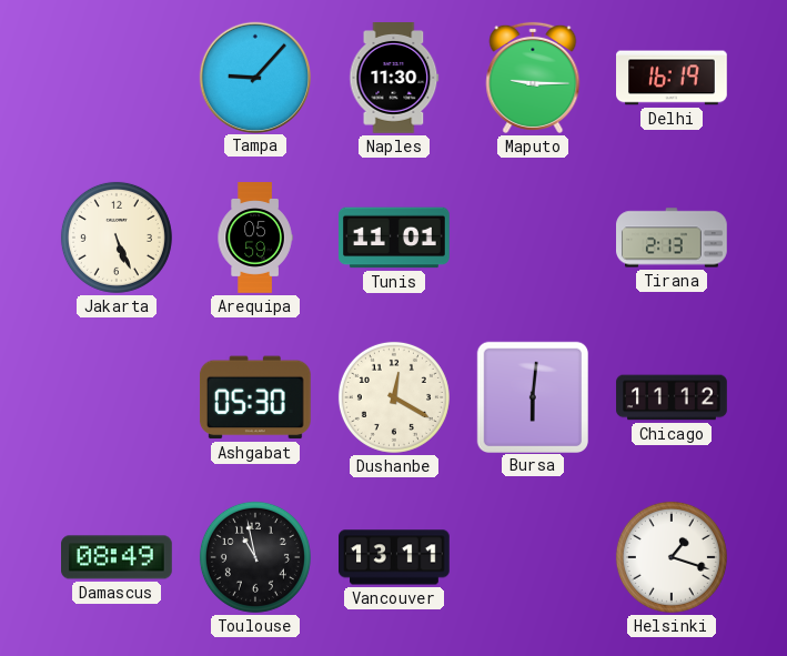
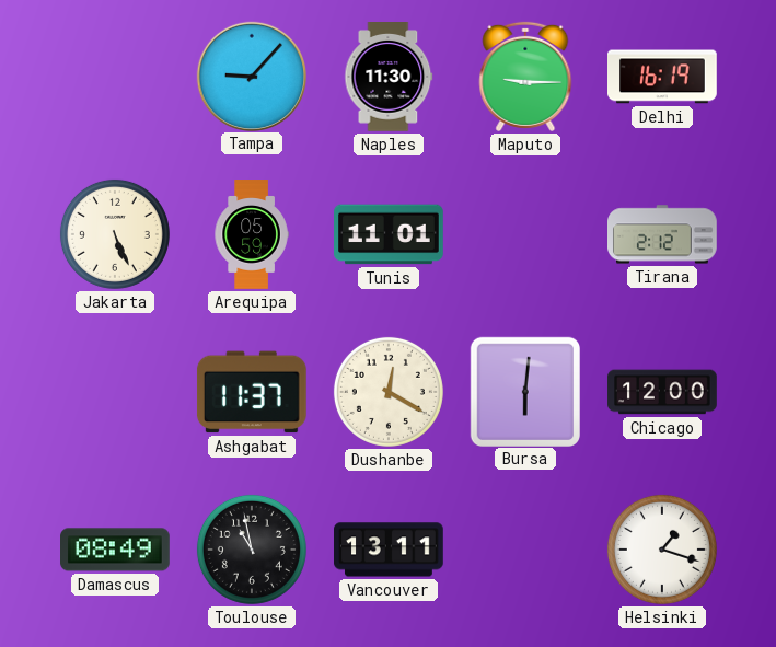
Tirana: 2:13 -> 2:12
Ashgabat: 05:30 -> 11:37
Chicago: 11:12 -> 12:00
